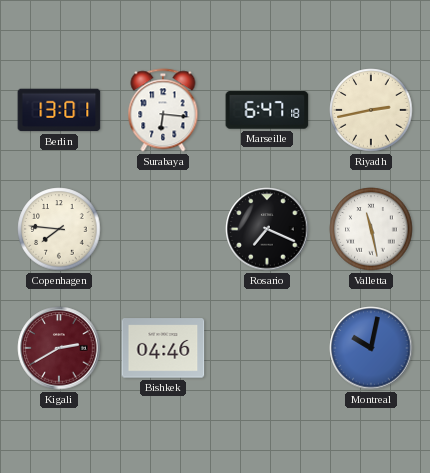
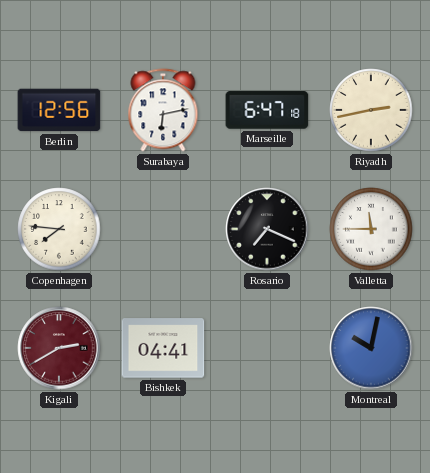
Berlin: 13:01 -> 12:56
Surabaya: 6:16 -> 6:13
Valletta: 11:28 -> 11:45
Bishkek: 04:46 -> 04:41
